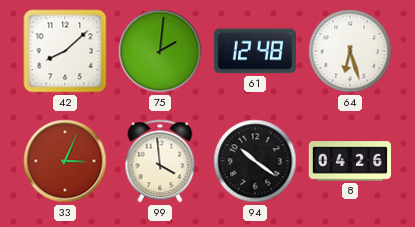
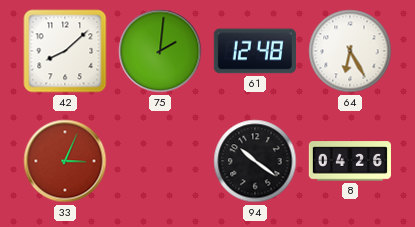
64: 6:27 -> 6:25
99: 3:59 -> none
